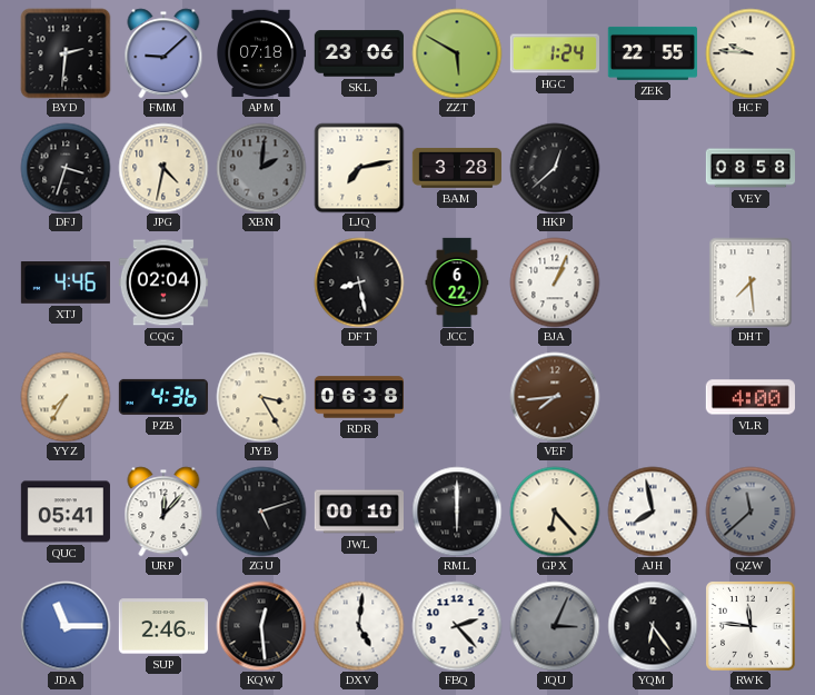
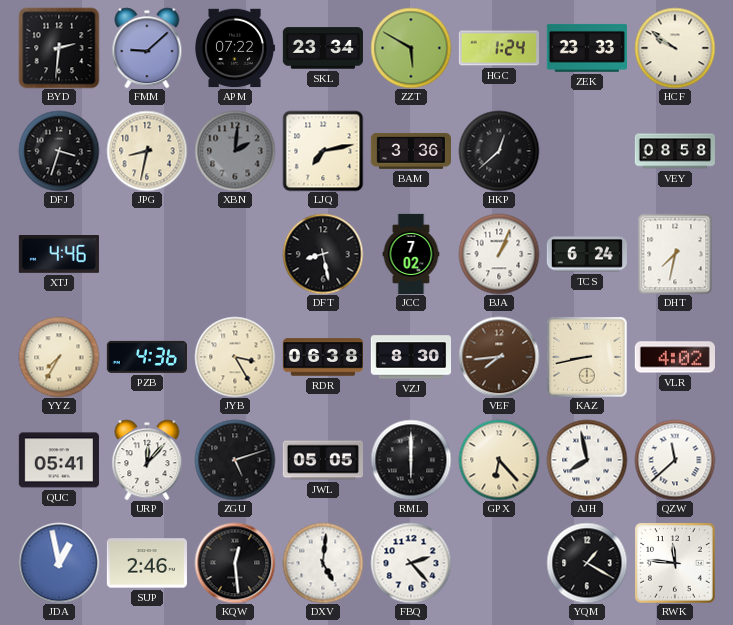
APM: 07:18 -> 07:22
SKL: 23:06 -> 23:34
ZEK: 22:55 -> 23:33
HCF: 9:46 -> 9:51
JPG: 4:32 -> 8:32
BAM: 3:28 -> 3:36
CQG: 02:04 -> none
JCC: 6:22 -> 7:02
TCS: none -> 6:24
DHT: 7:29 -> 7:32
VZJ: none -> 8:30
KAZ: none -> 8:43
VLR: 4:00 -> 4:02
JWL: 00:10 -> 05:05
QZW dial: grey -> white
JDA: 11:15 -> 12:58
JQU: 3:04 -> none
YQM: 6:24 -> 1:20
